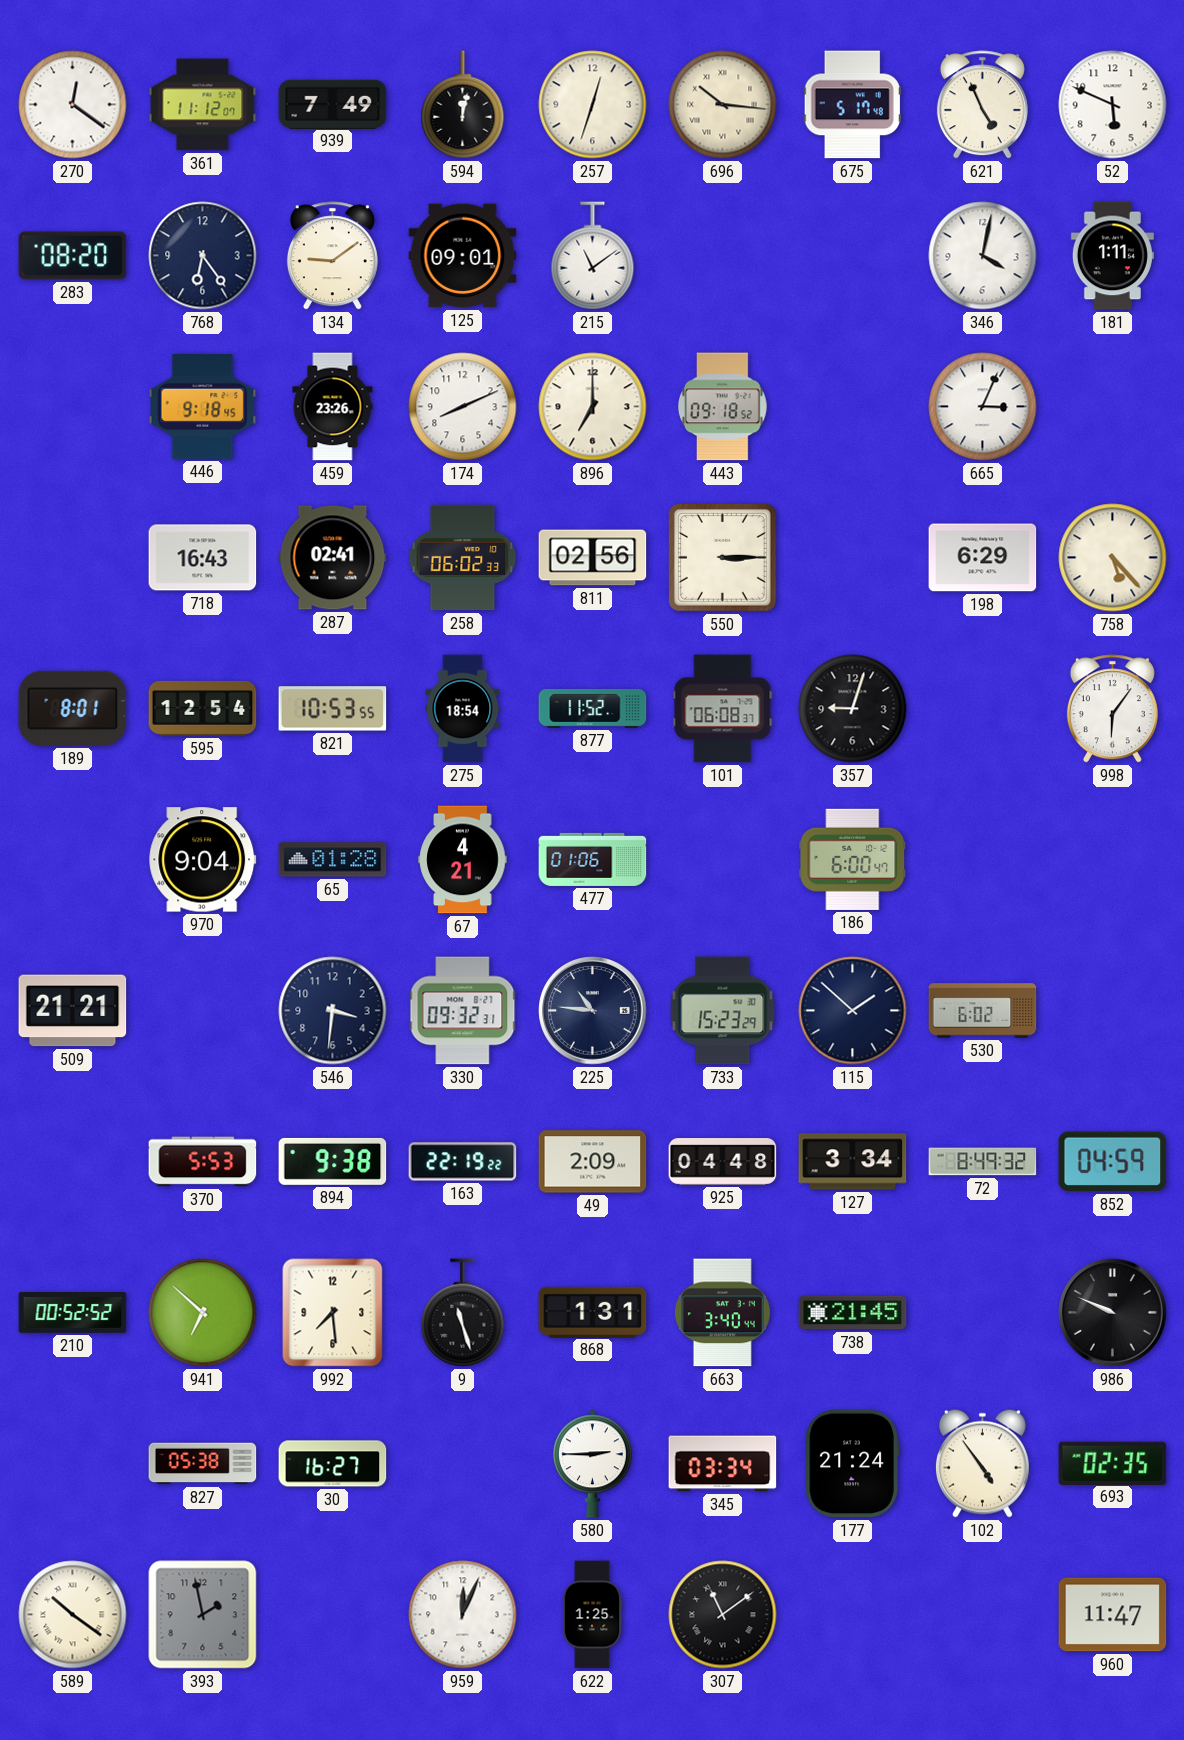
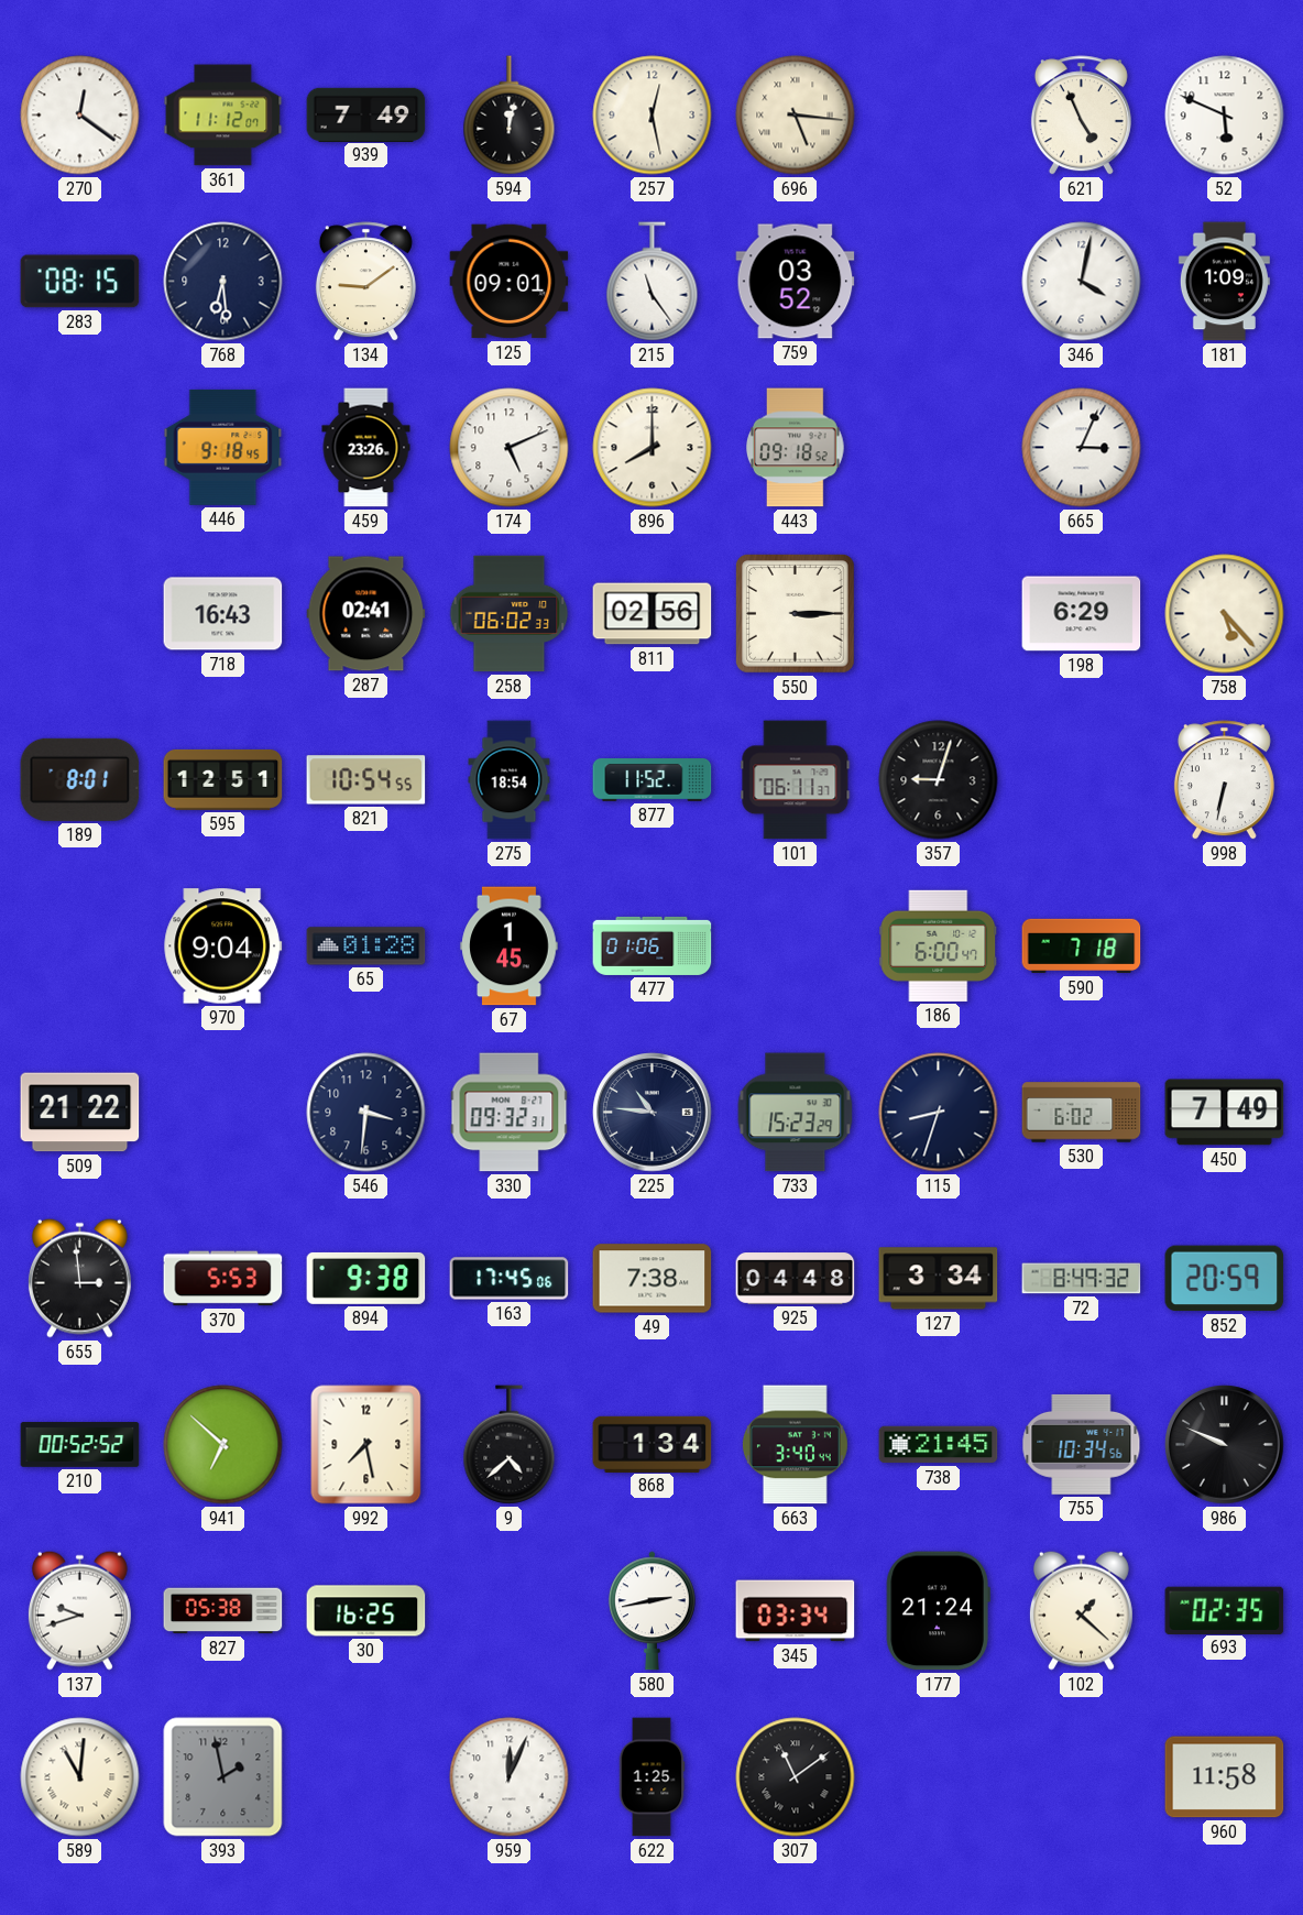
257: 12:33 -> 12:28
696: 10:16 -> 5:16
675: 5:17 -> none
283: 08:20 -> 08:15
768: 6:24 -> 6:29
215: 11:09 -> 11:24
759: none -> 03:52
181: 1:11 -> 1:09
174: 8:11 -> 5:11
896: 7:00 -> 8:00
595: 12:54 -> 12:51
821: 10:53 -> 10:54
101: 06:08 -> 06:11
998: 6:06 -> 6:32
67: 4:21 -> 1:45
590: none -> 7:18
509: 21:21 -> 21:22
115: 1:52 -> 8:33
450: none -> 7:49
655: none -> 2:59
163: 22:19 -> 17:45
49: 2:09 -> 7:38
852: 04:59 -> 20:59
992: 7:29 -> 7:28
9: 11:27 -> 4:38
868: 1:31 -> 1:34
755: none -> 10:34
137: none -> 9:42
30: 16:27 -> 16:25
580: 2:45 -> 2:43
102: 4:54 -> 1:22
589: 10:21 -> 11:01
960: 11:47 -> 11:58
